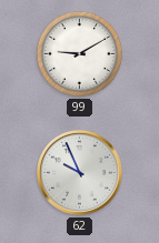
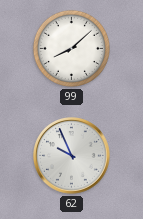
99: 9:10 -> 8:08
